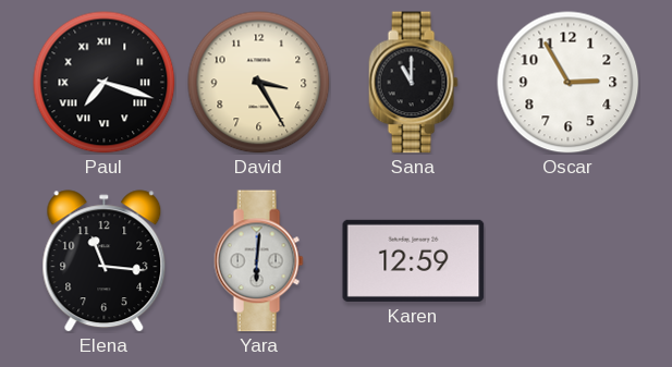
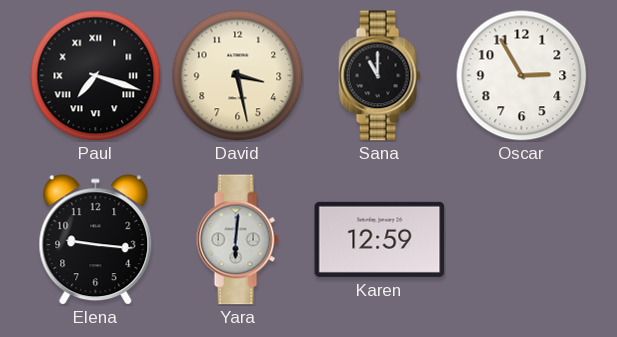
David: 3:25 -> 3:28
Elena: 11:16 -> 9:16
